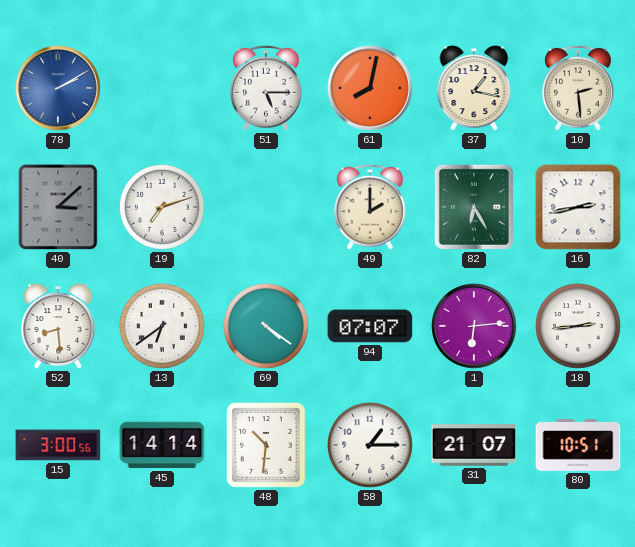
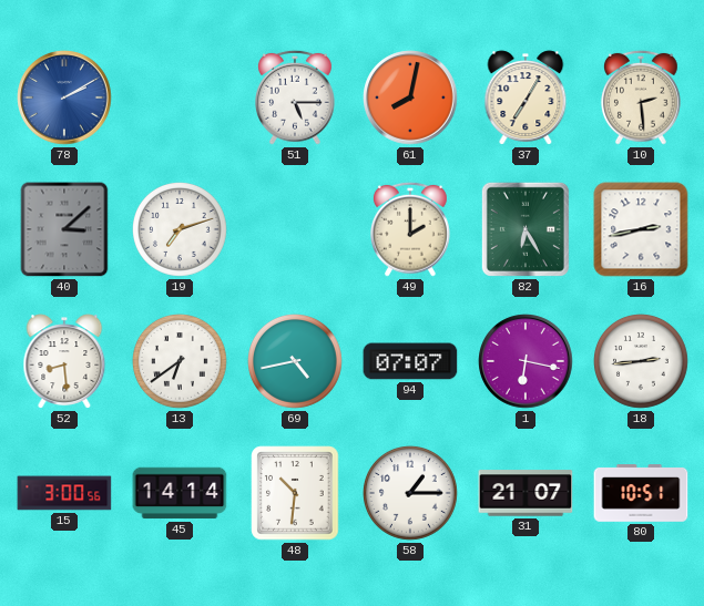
37: 1:17 -> 7:05
69: 4:21 -> 4:43
1: 6:14 -> 6:17
